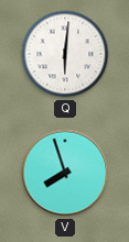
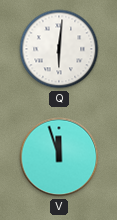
V: 7:57 -> 11:57
